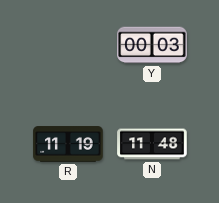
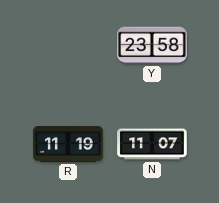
Y: 00:03 -> 23:58
N: 11:48 -> 11:07
